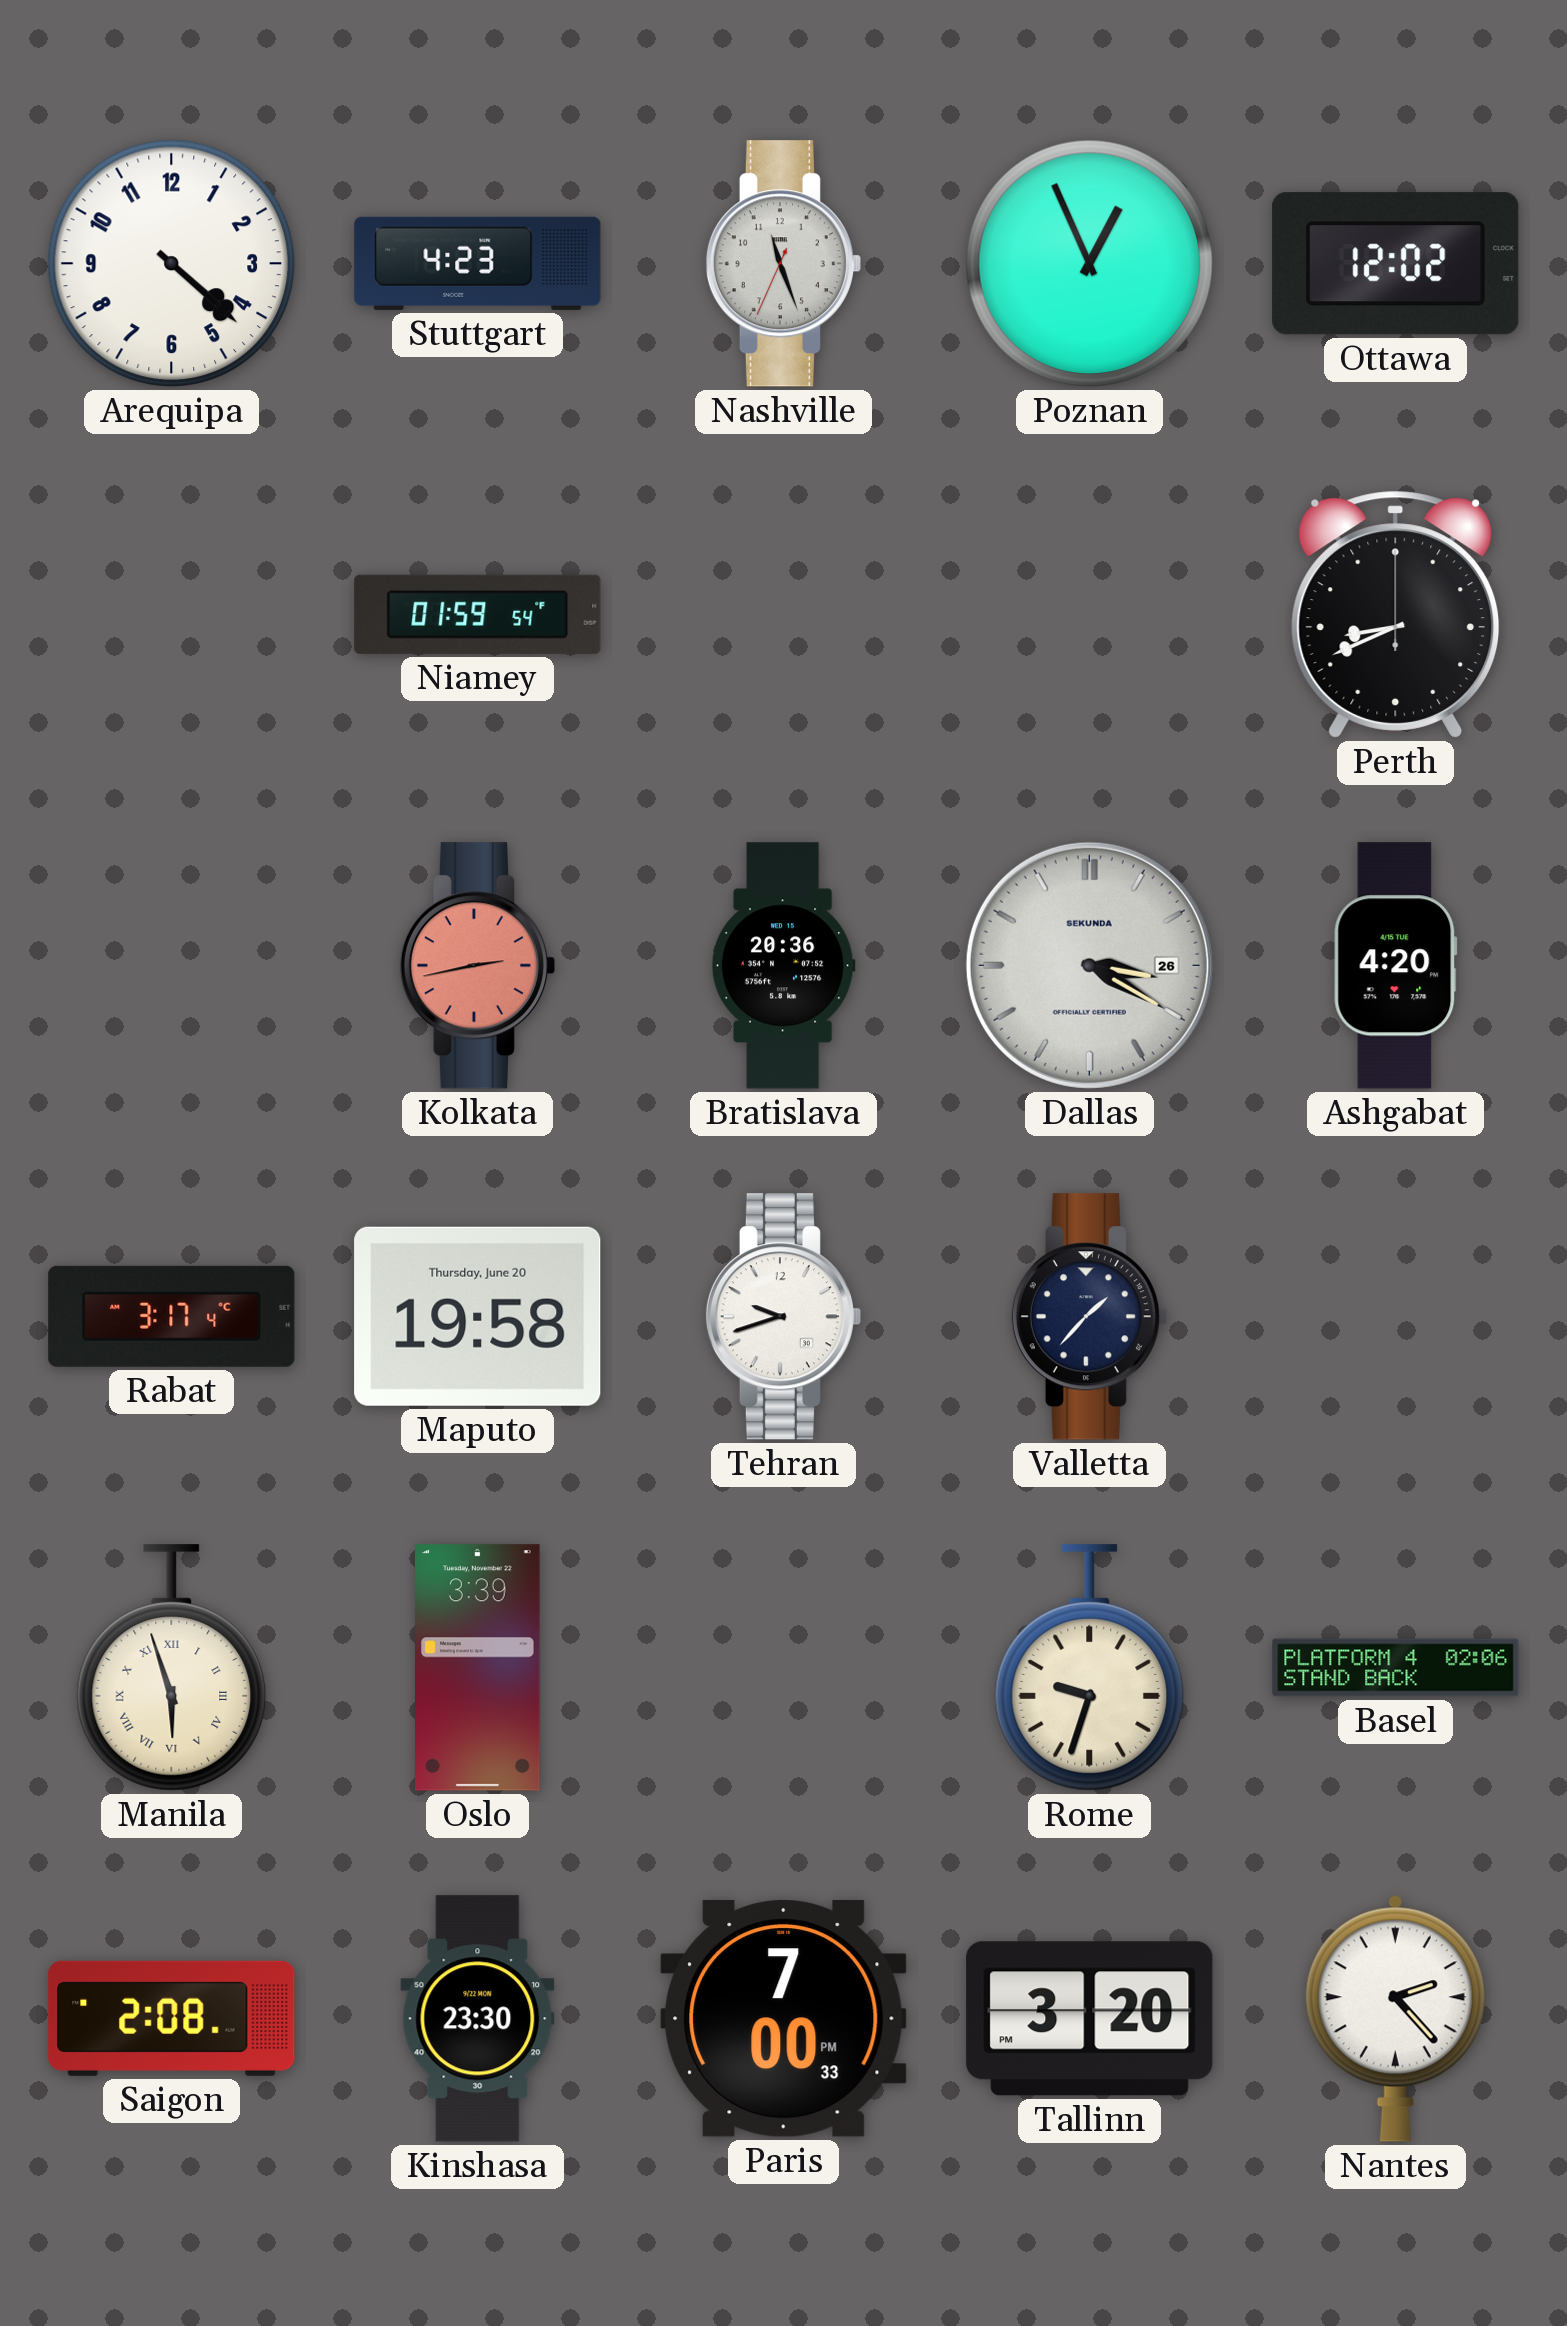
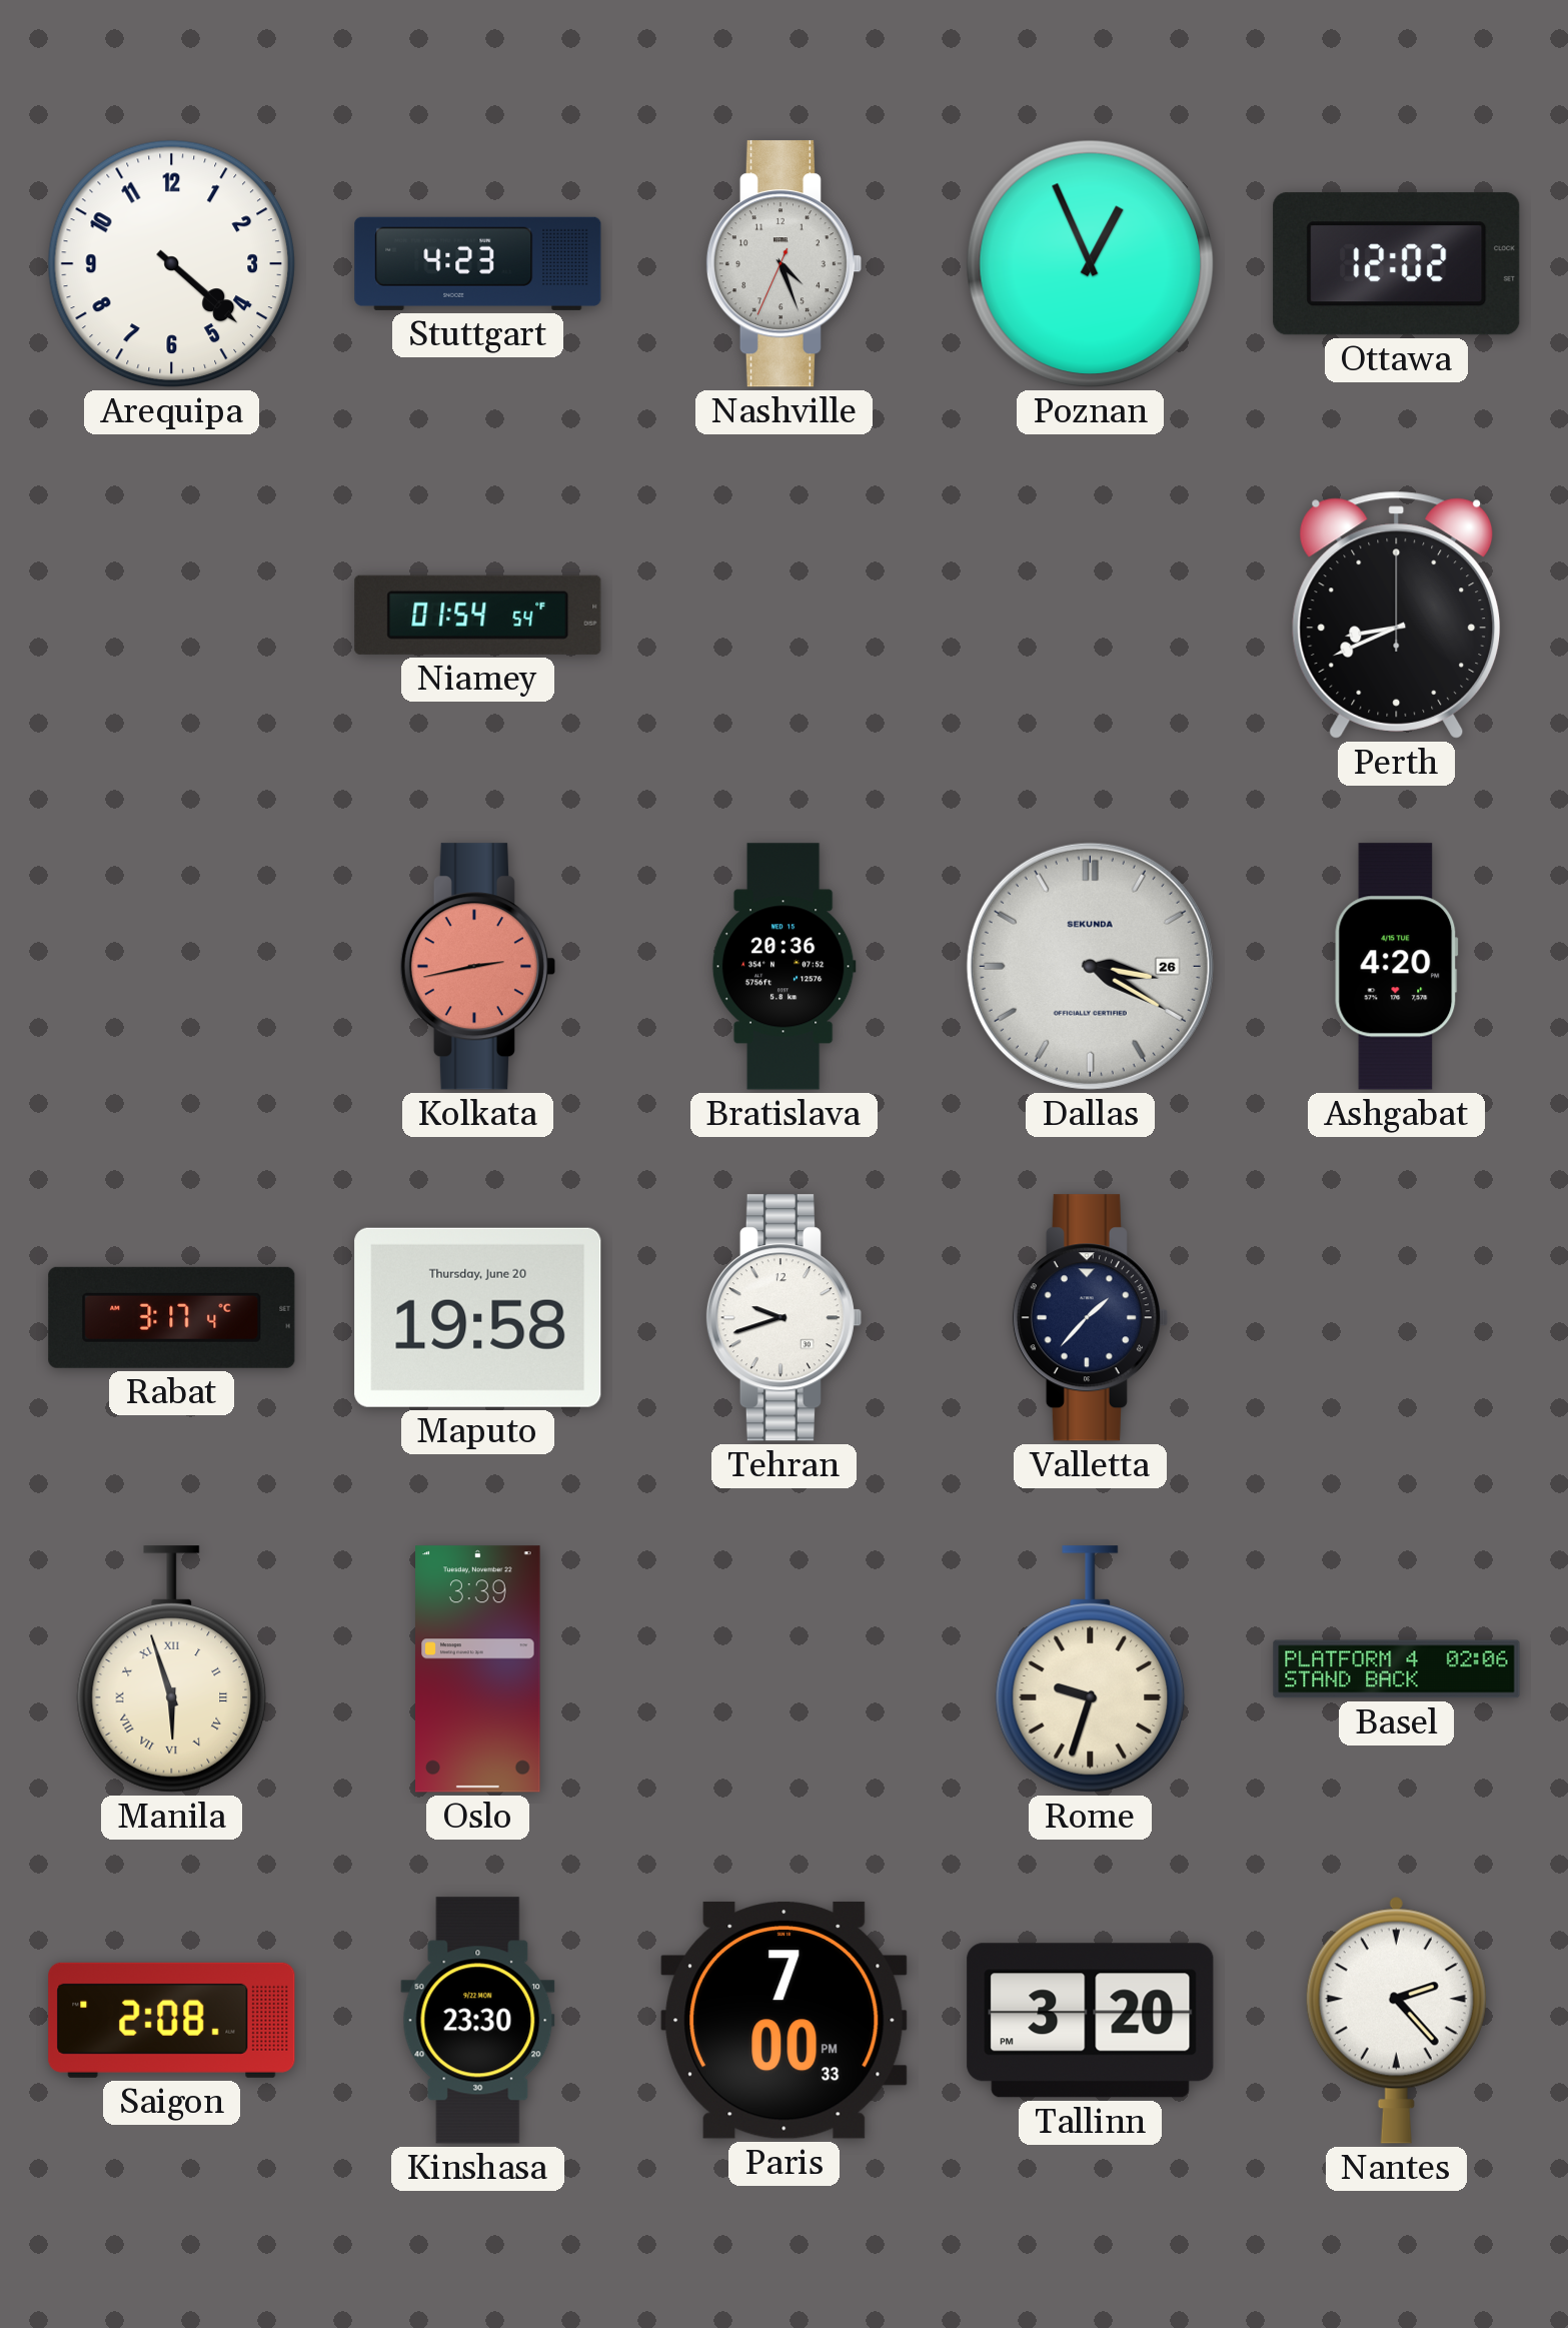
Nashville: 11:26 -> 4:26
Niamey: 01:59 -> 01:54
